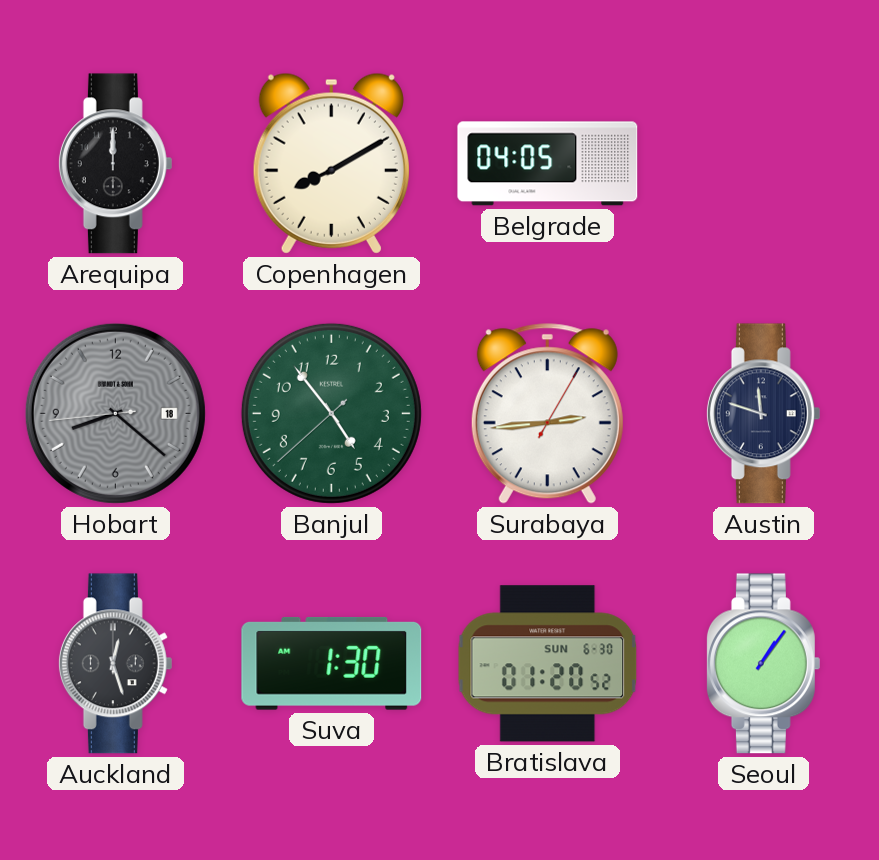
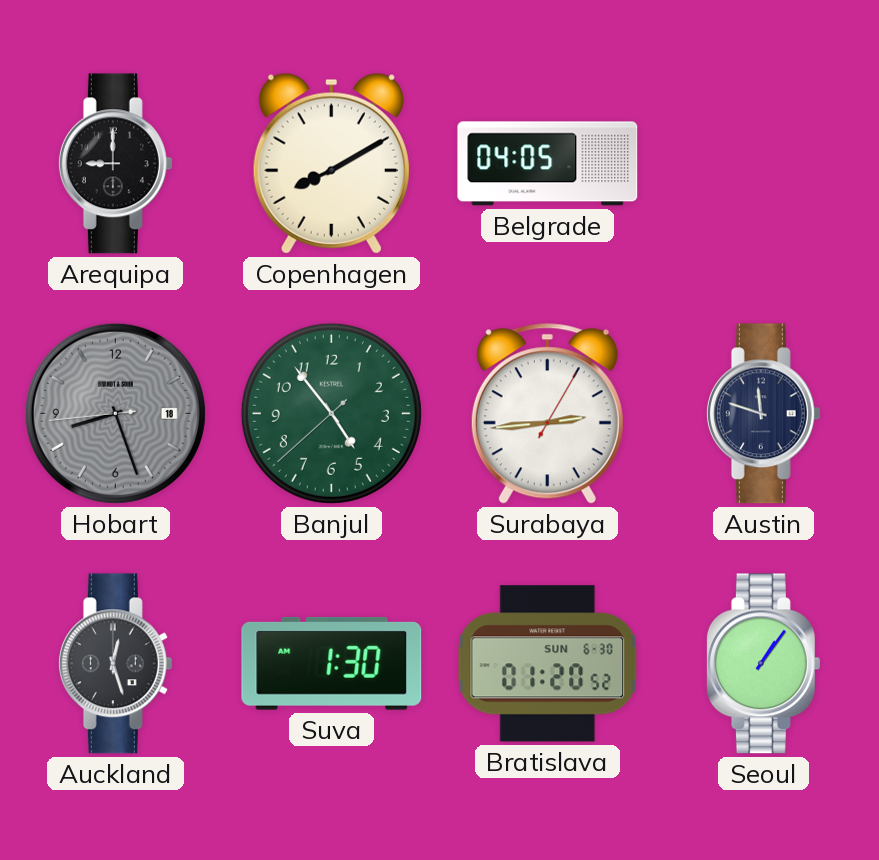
Arequipa: 12:00 -> 9:00
Hobart: 8:21 -> 8:26
